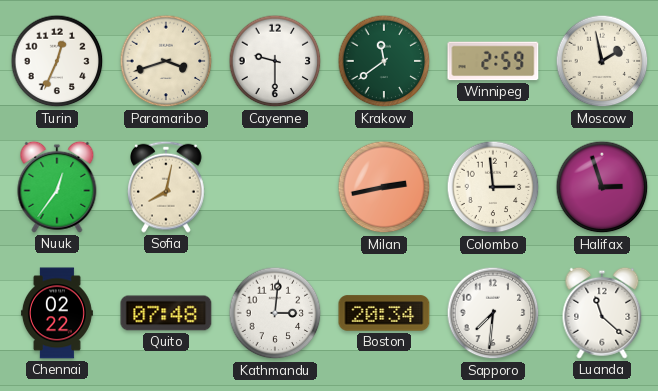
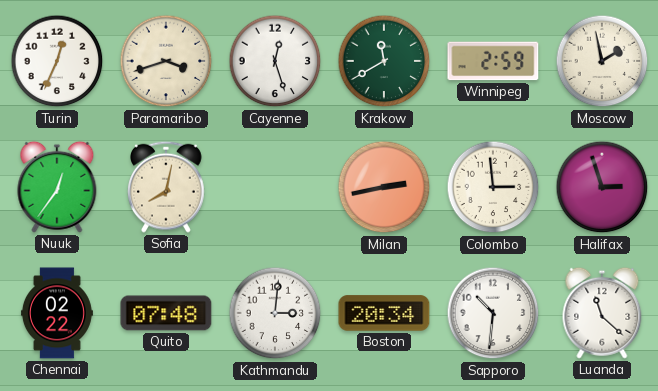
Cayenne: 9:30 -> 12:27
Krakow: 11:39 -> 11:40
Sapporo: 7:31 -> 10:31
